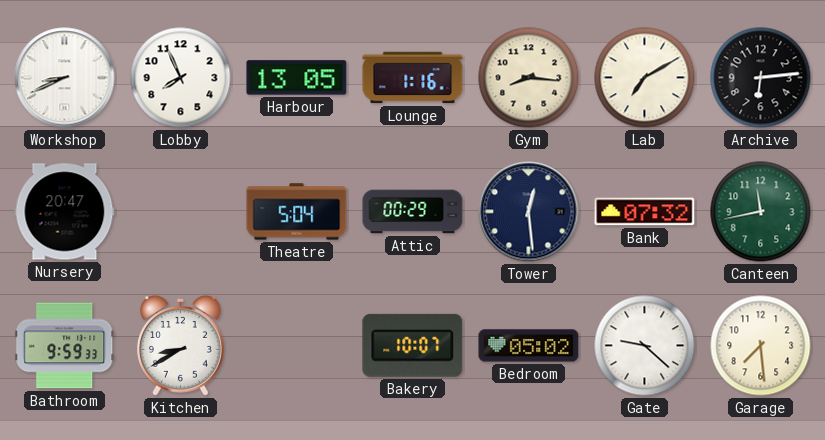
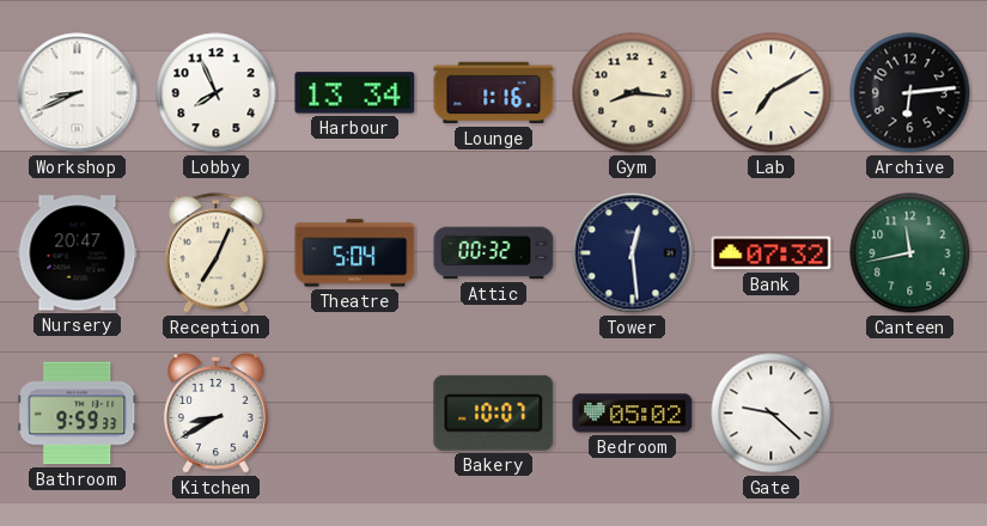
Harbour: 13:05 -> 13:34
Reception: none -> 7:04
Attic: 00:29 -> 00:32
Garage: 7:29 -> none
